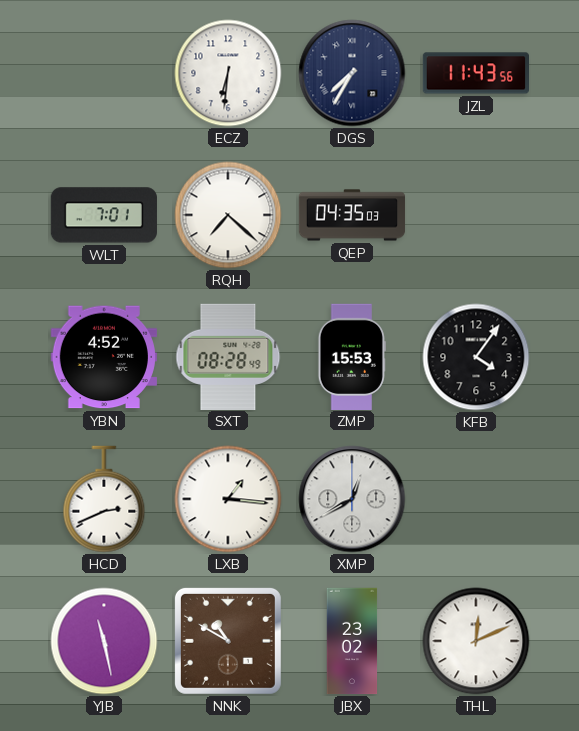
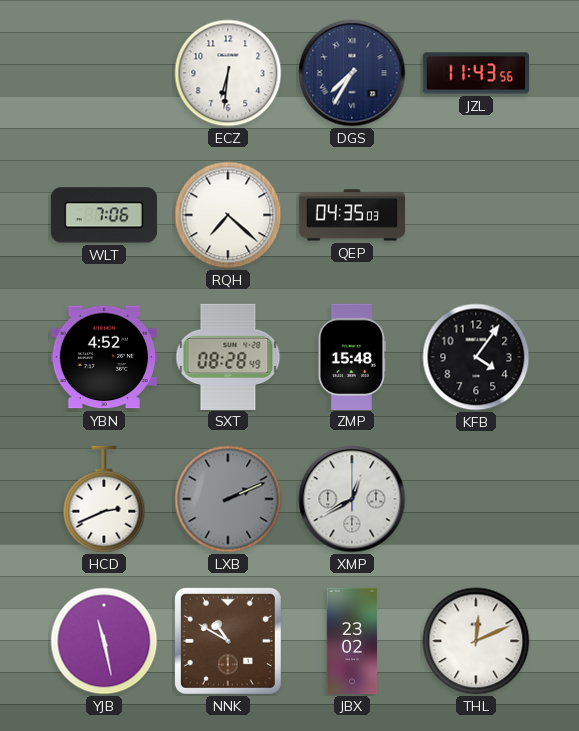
WLT: 7:01 -> 7:06
ZMP: 15:53 -> 15:48
LXB: 1:16 -> 2:11
LXB dial: white -> grey
